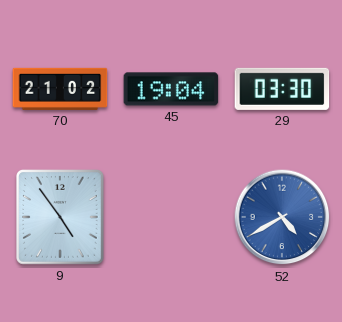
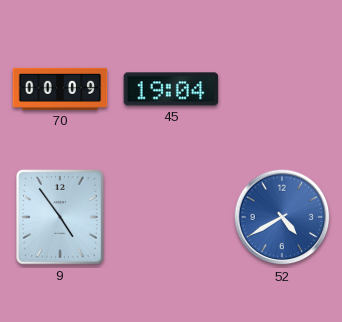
70: 21:02 -> 00:09
29: 03:30 -> none
